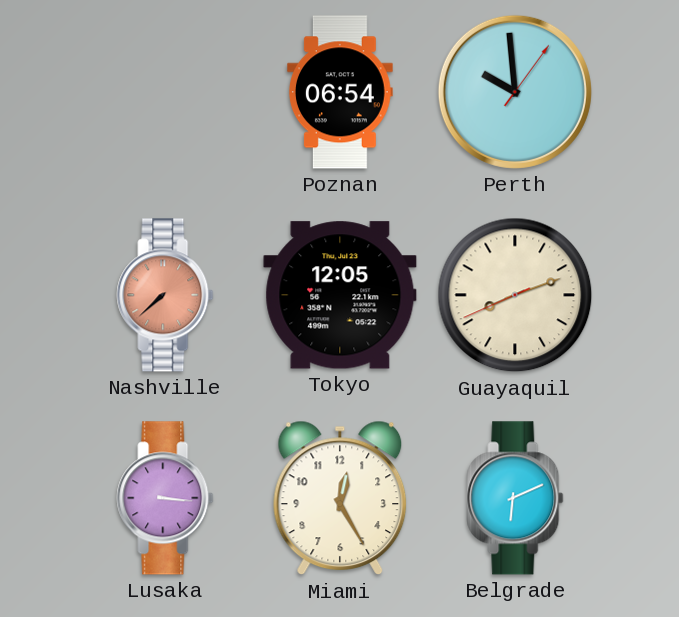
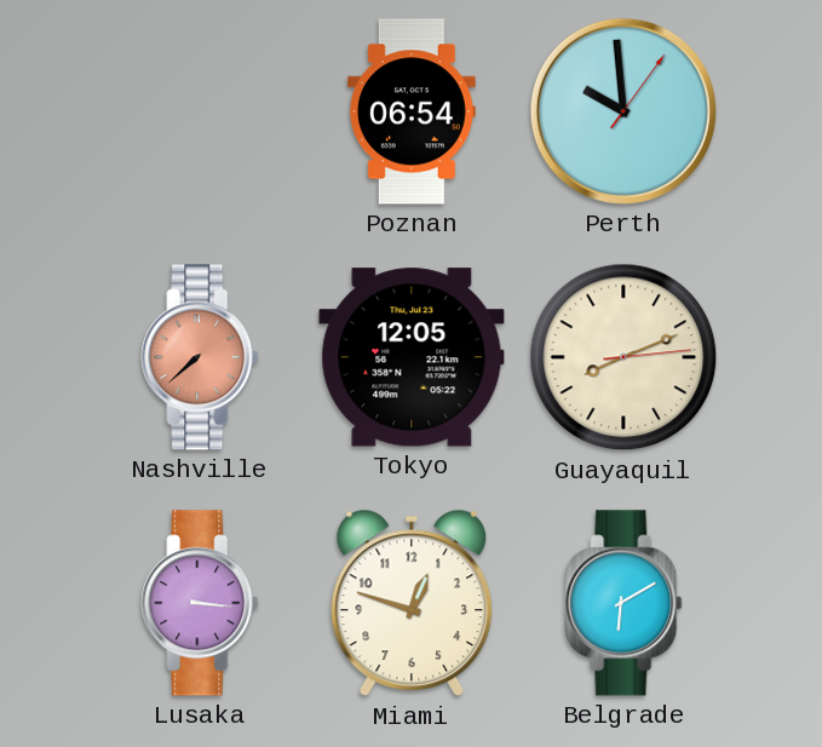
Guayaquil: 8:11:41 -> 8:11:14
Miami: 12:25 -> 12:48
Belgrade: 6:11 -> 6:10
